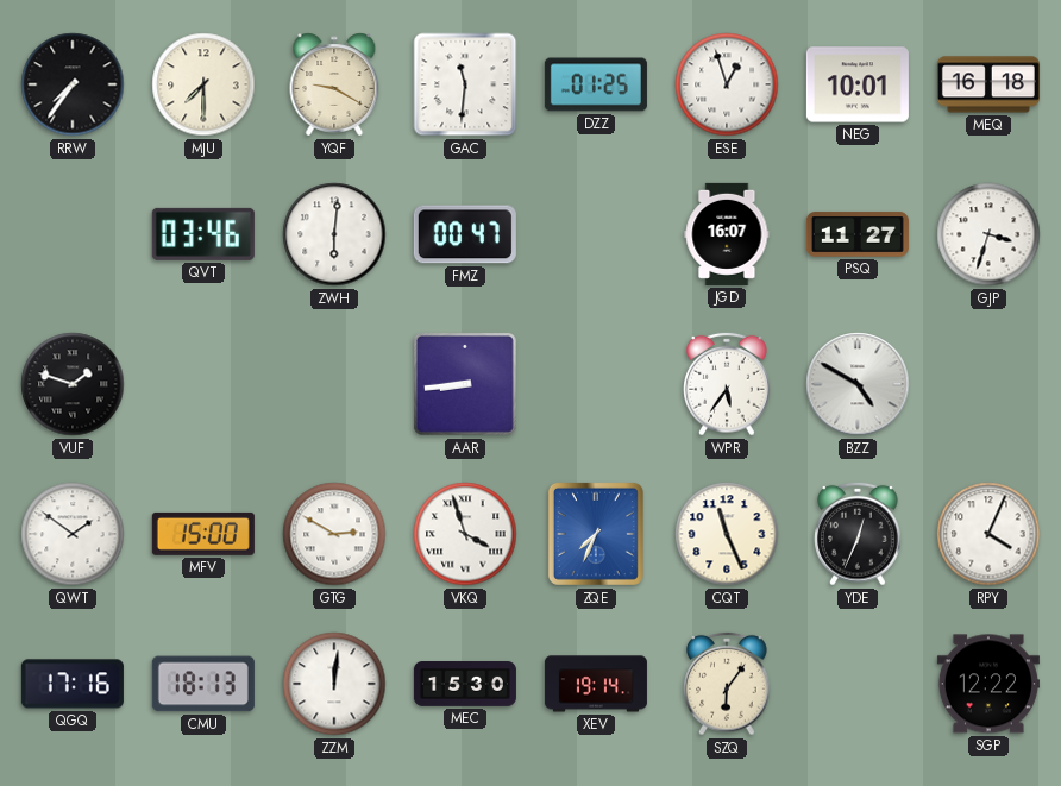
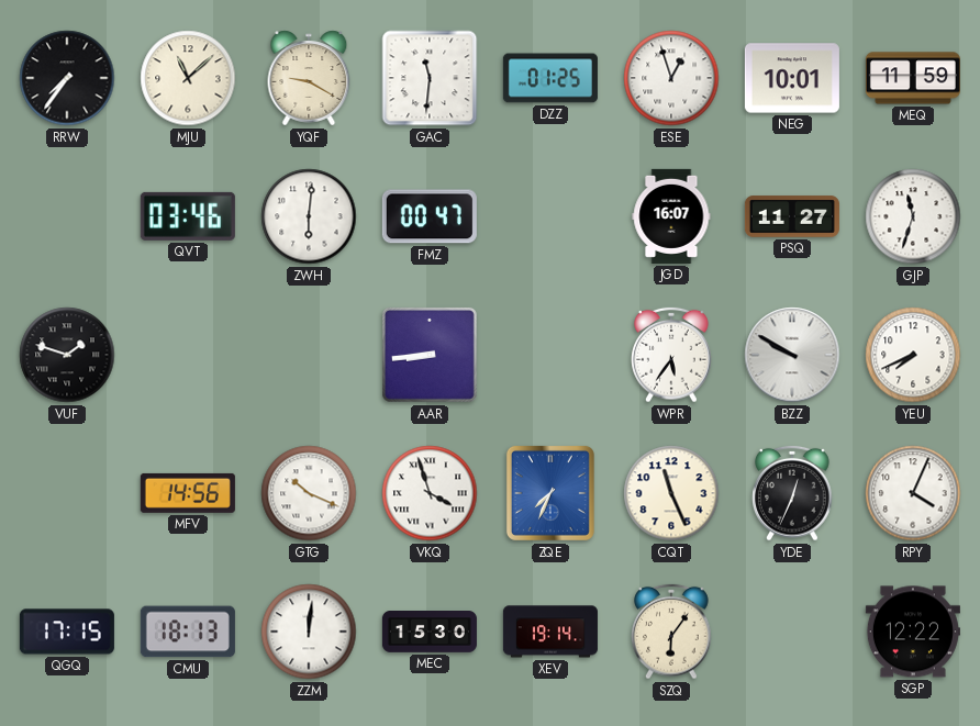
MJU: 7:30 -> 11:08
MEQ: 16:18 -> 11:59
GJP: 3:33 -> 11:33
BZZ: 4:50 -> 9:50
YEU: none -> 7:41
QWT: 1:51 -> none
MFV: 15:00 -> 14:56
GTG: 2:50 -> 10:19
QGQ: 17:16 -> 17:15
